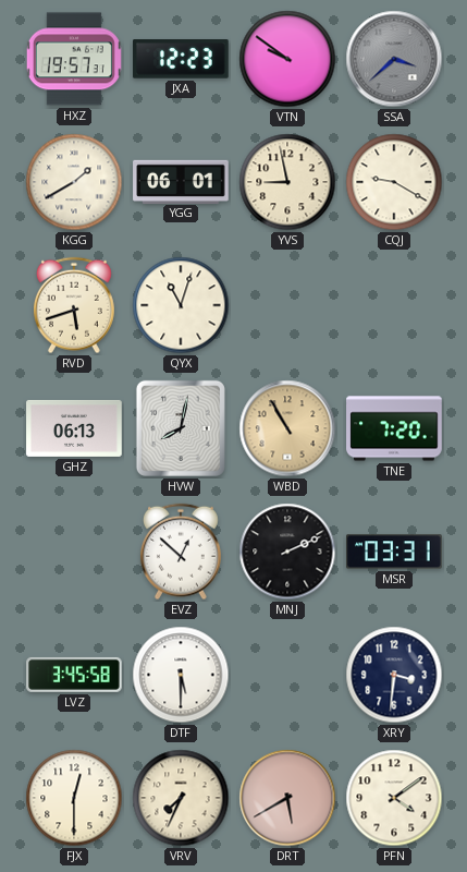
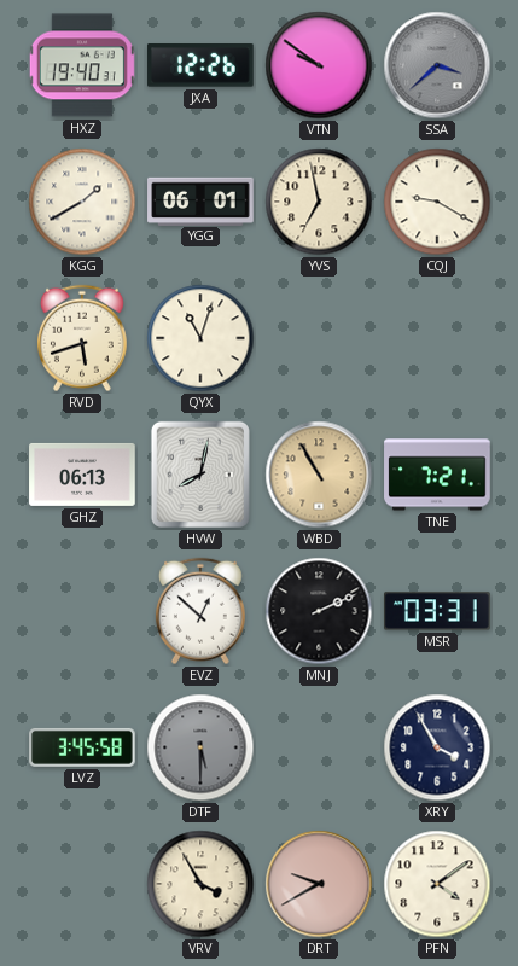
HXZ: 19:57 -> 19:40
JXA: 12:23 -> 12:26
YVS: 8:58 -> 6:58
TNE: 7:20 -> 7:21
DTF dial: white -> grey
XRY: 3:31 -> 3:55
FJX: 12:30 -> none
VRV: 7:34 -> 3:55
DRT: 5:40 -> 9:40
